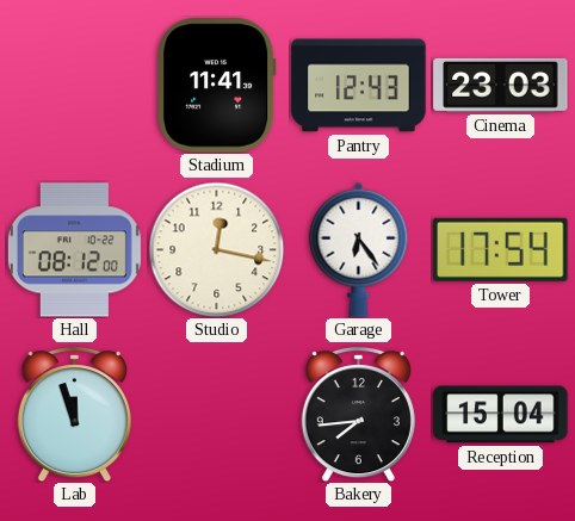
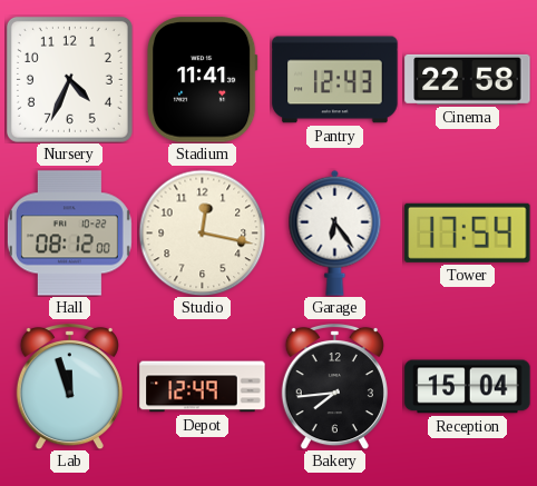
Nursery: none -> 4:34
Cinema: 23:03 -> 22:58
Depot: none -> 12:49
